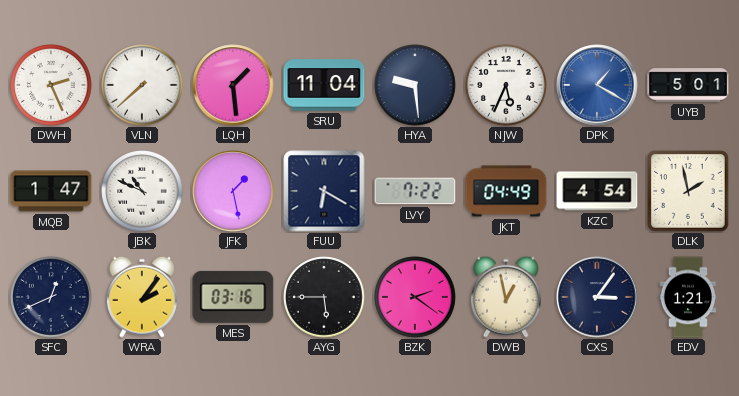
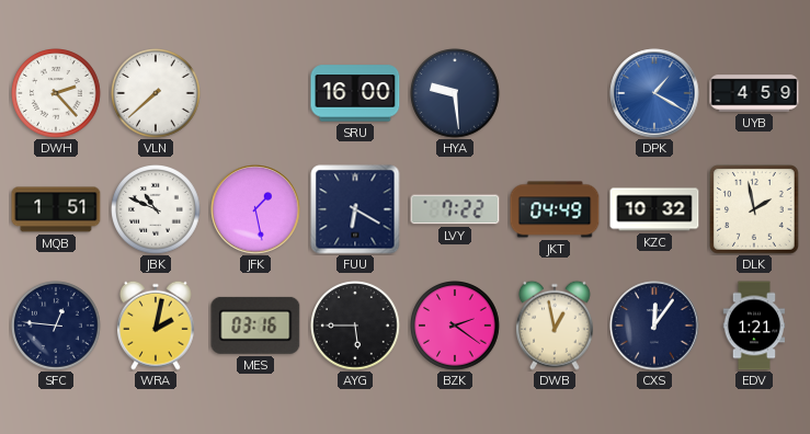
DWH: 2:26 -> 2:23
LQH: 1:29 -> none
SRU: 11:04 -> 16:00
NJW: 5:34 -> none
UYB: 5:01 -> 4:59
MQB: 1:47 -> 1:51
KZC: 4:54 -> 10:32
SFC: 12:41 -> 12:46
WRA: 2:06 -> 2:02
CXS: 3:06 -> 12:06
